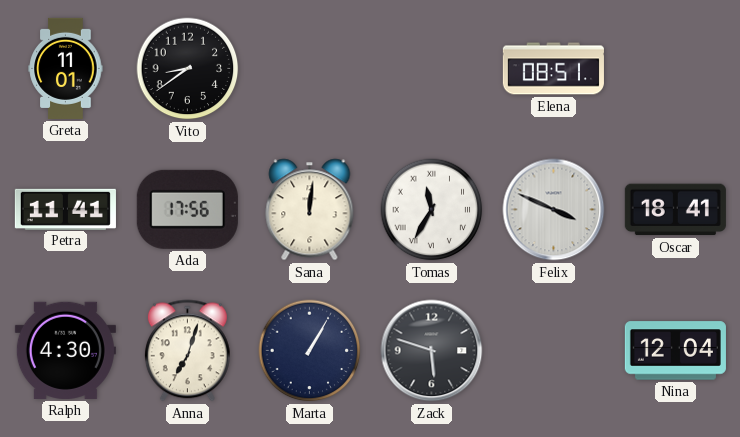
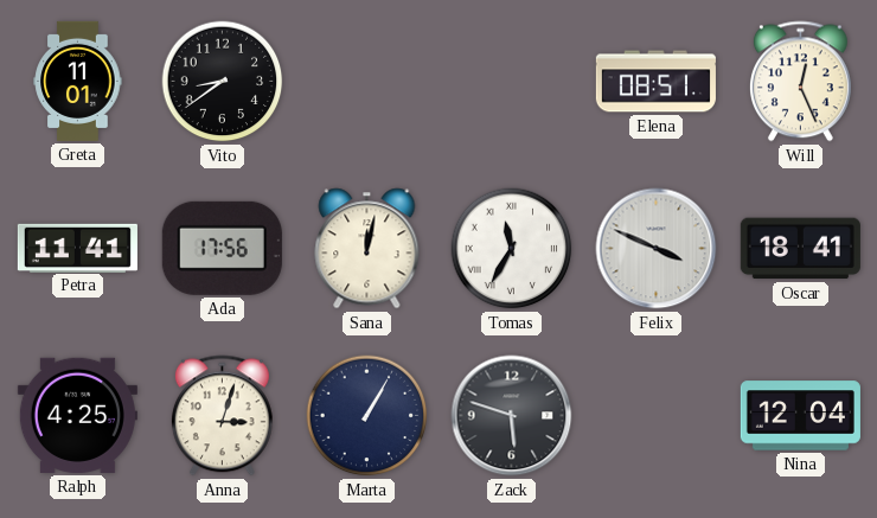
Will: none -> 12:26
Sana: 12:01 -> 12:02
Ralph: 4:30 -> 4:25
Anna: 7:03 -> 3:03
